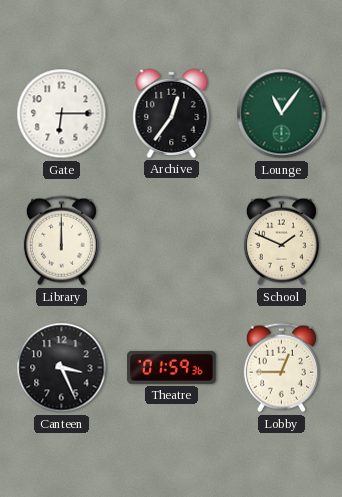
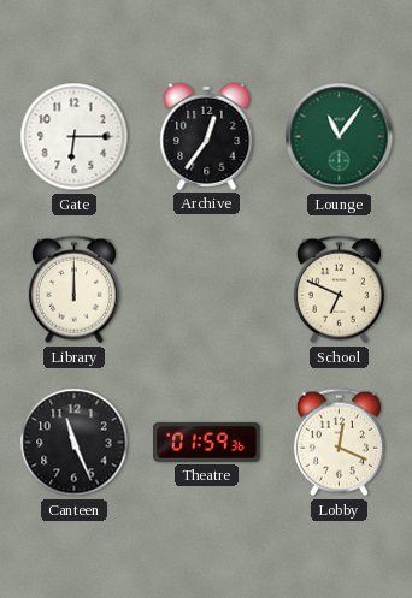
School: 1:49 -> 6:49
Canteen: 3:26 -> 11:26
Lobby: 12:45 -> 12:19
